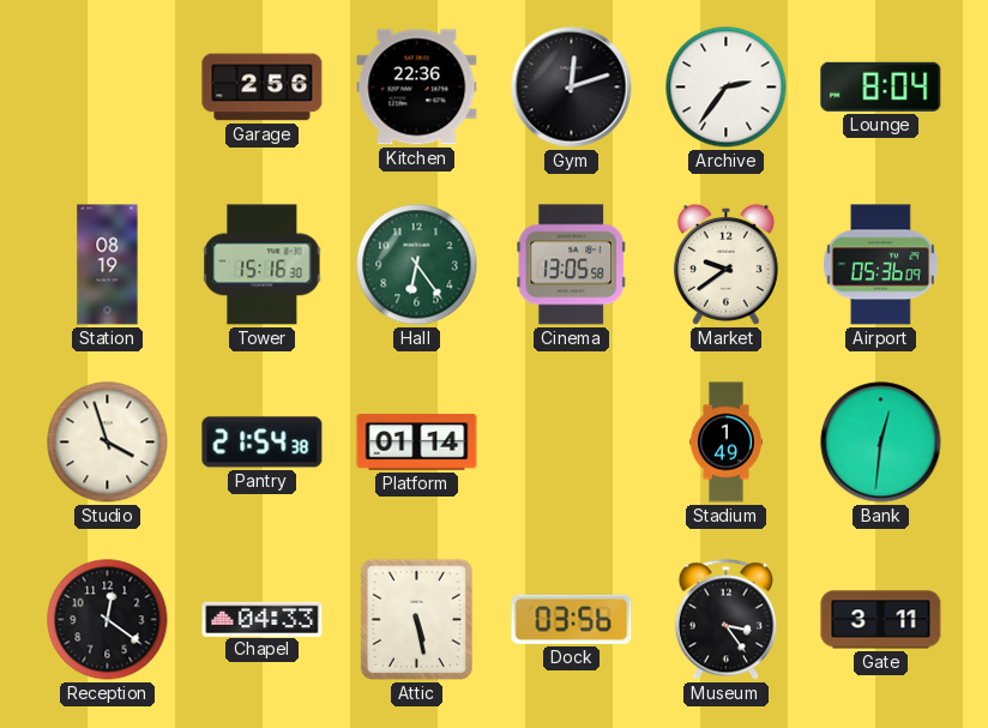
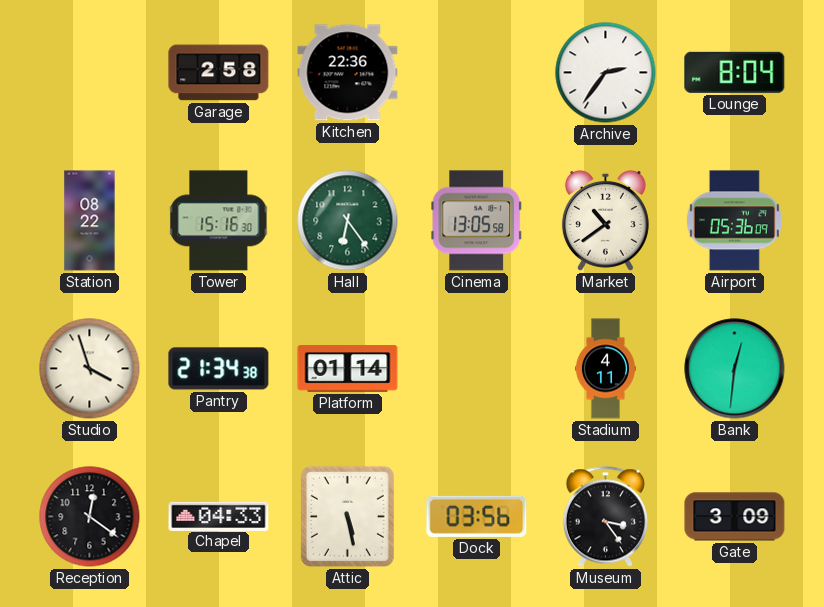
Garage: 2:56 -> 2:58
Gym: 12:12 -> none
Station: 08:19 -> 08:22
Market: 9:39 -> 10:39
Pantry: 21:54 -> 21:34
Stadium: 1:49 -> 4:11
Gate: 3:11 -> 3:09
